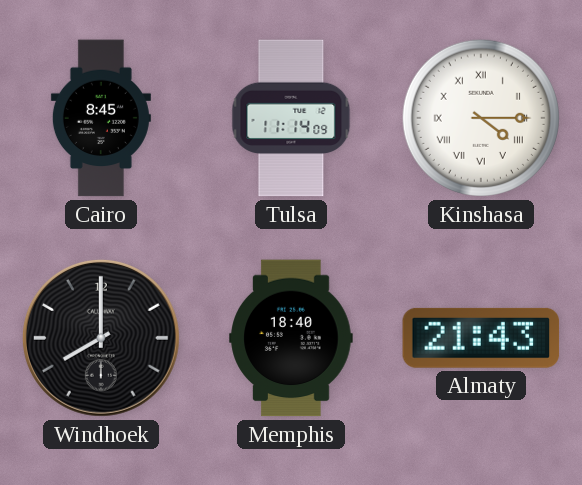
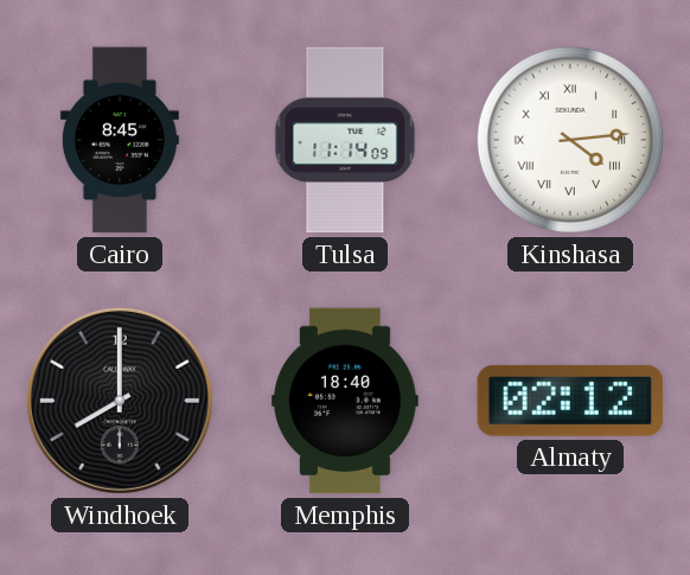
Kinshasa: 4:15 -> 4:14
Almaty: 21:43 -> 02:12
